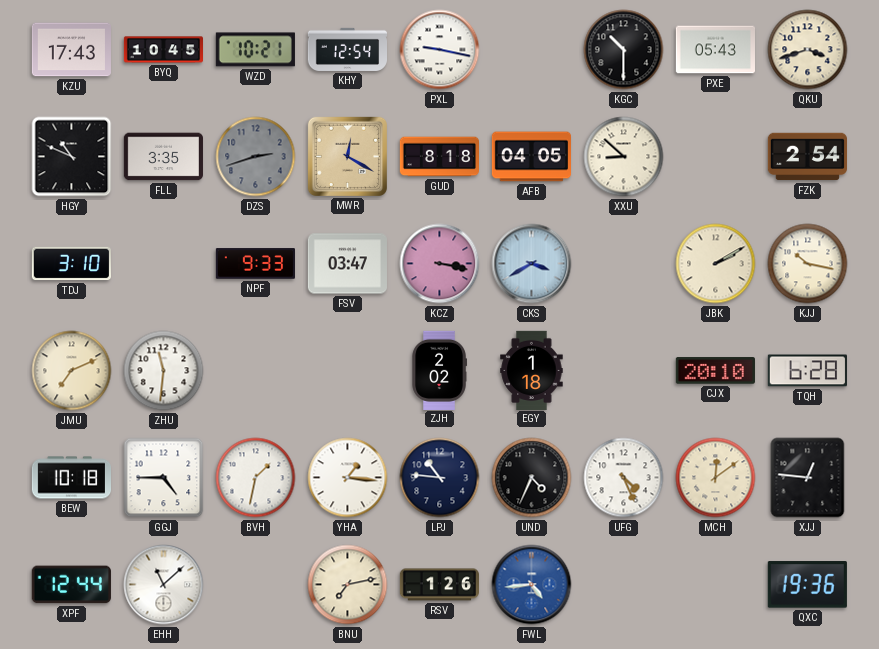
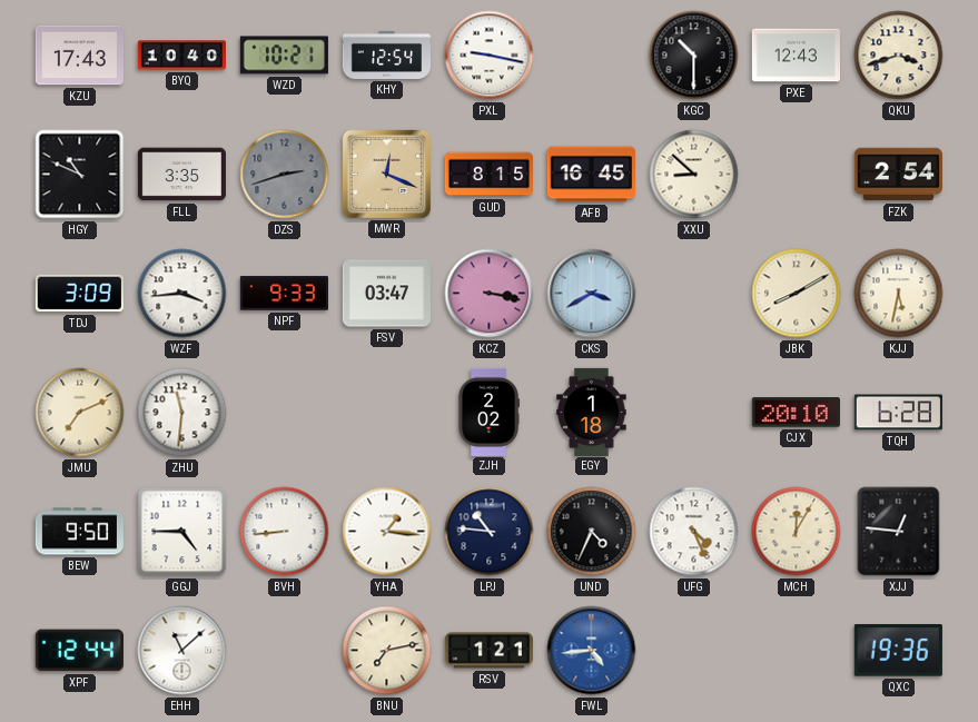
BYQ: 10:45 -> 10:40
PXE: 05:43 -> 12:43
MWR: 12:20 -> 12:19
GUD: 8:18 -> 8:15
AFB: 04:05 -> 16:45
TDJ: 3:10 -> 3:09
WZF: none -> 3:44
JBK: 2:10 -> 8:10
KJJ: 10:17 -> 5:32
BEW: 10:18 -> 9:50
BVH: 1:32 -> 8:44
MCH: 12:09 -> 12:05
RSV: 1:26 -> 1:21
